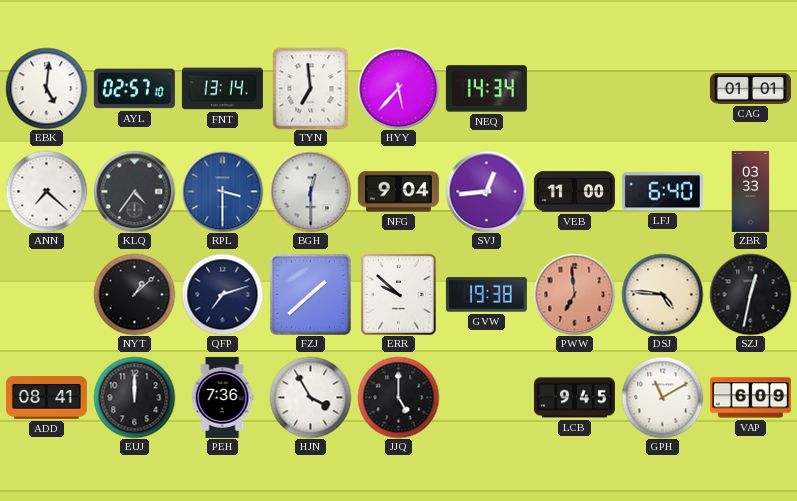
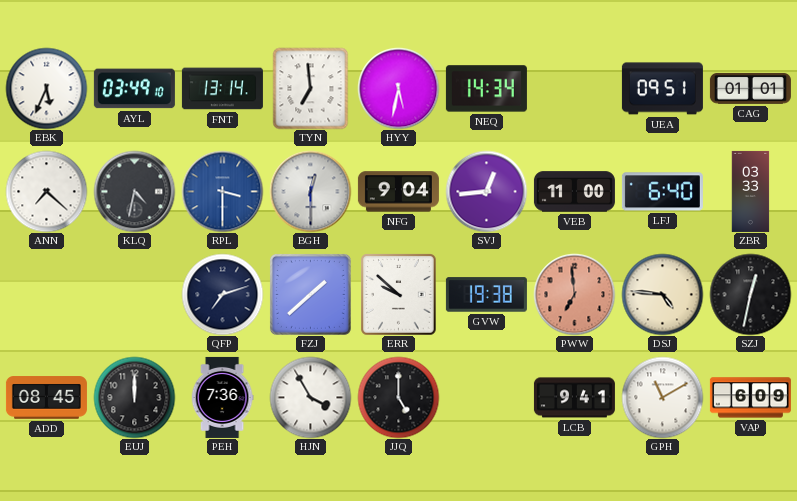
EBK: 5:01 -> 5:34
AYL: 02:57 -> 03:49
HYY: 5:37 -> 5:32
UEA: none -> 09:51
KLQ: 4:36 -> 4:32
NYT: 1:08 -> none
ADD: 08:41 -> 08:45
LCB: 9:45 -> 9:41
